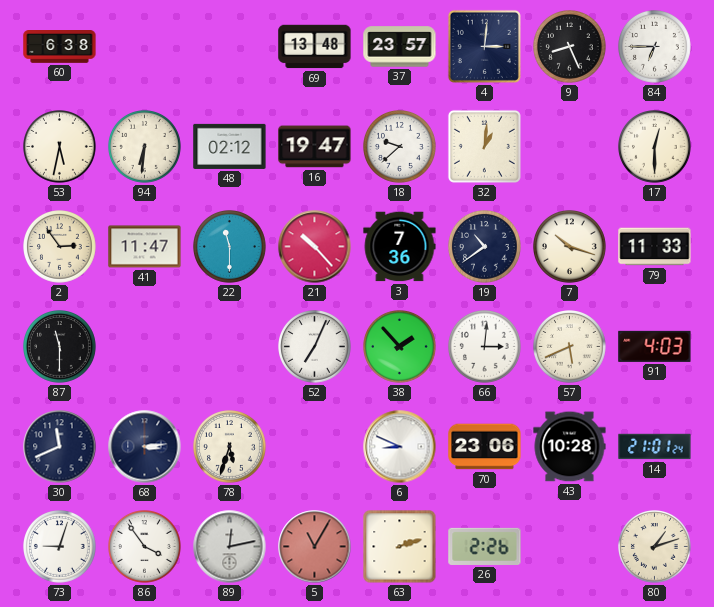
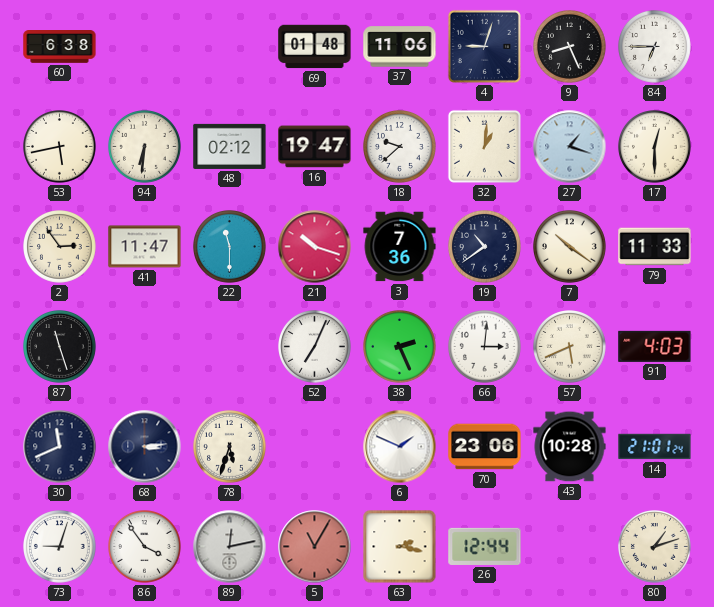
69: 13:48 -> 01:48
37: 23:57 -> 11:06
4: 3:01 -> 9:03
53: 5:32 -> 5:43
27: none -> 1:18
21: 10:23 -> 10:18
7: 10:18 -> 10:21
87: 11:30 -> 11:27
38: 1:53 -> 2:26
6: 8:49 -> 1:49
63: 2:12 -> 2:17
26: 2:26 -> 12:44
